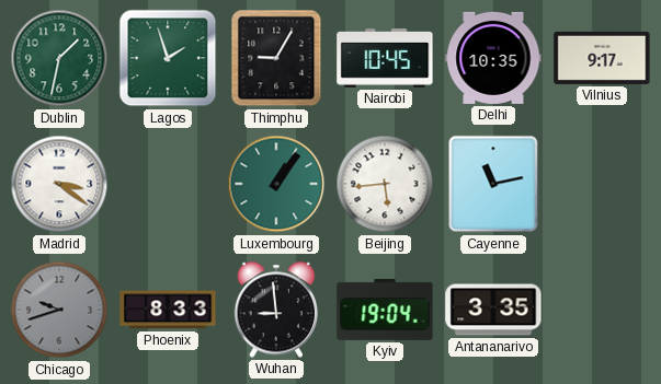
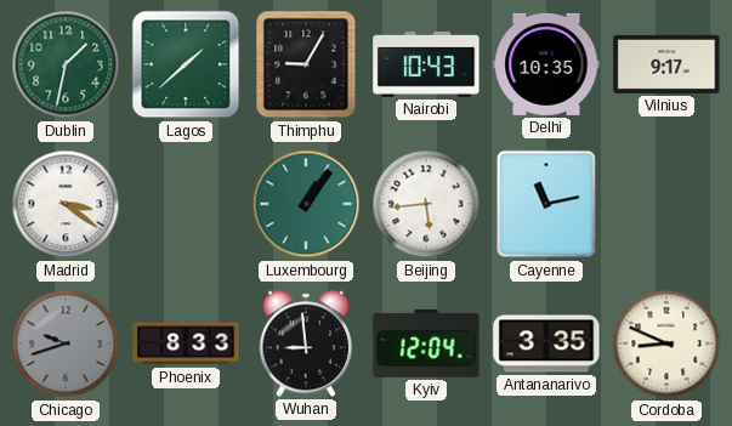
Lagos: 1:57 -> 1:38
Nairobi: 10:45 -> 10:43
Kyiv: 19:04 -> 12:04
Cordoba: none -> 8:49
